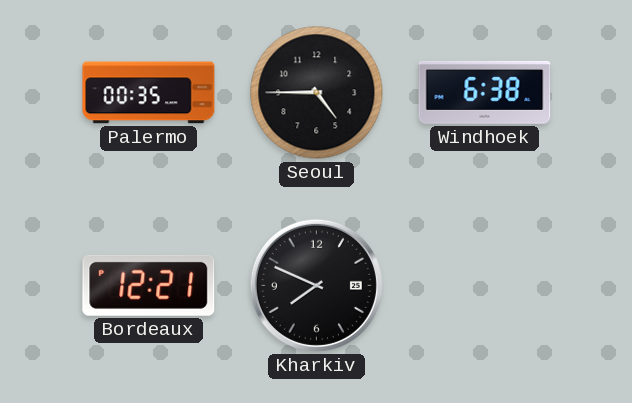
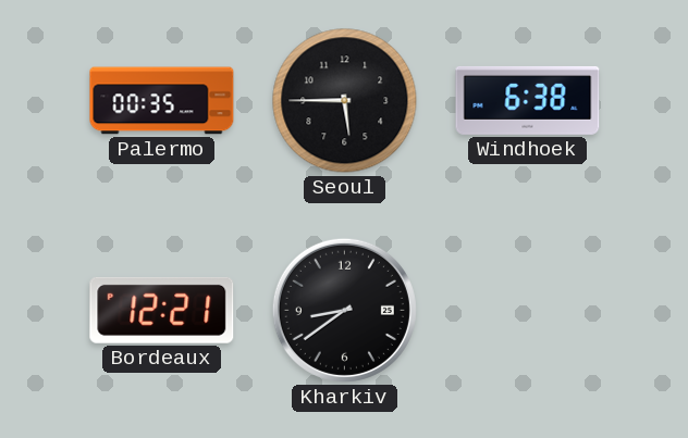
Seoul: 4:45 -> 5:45
Kharkiv: 7:49 -> 8:39
